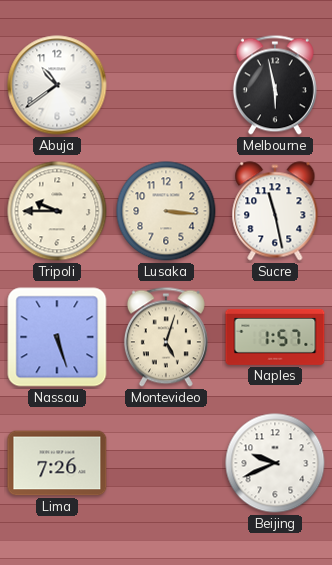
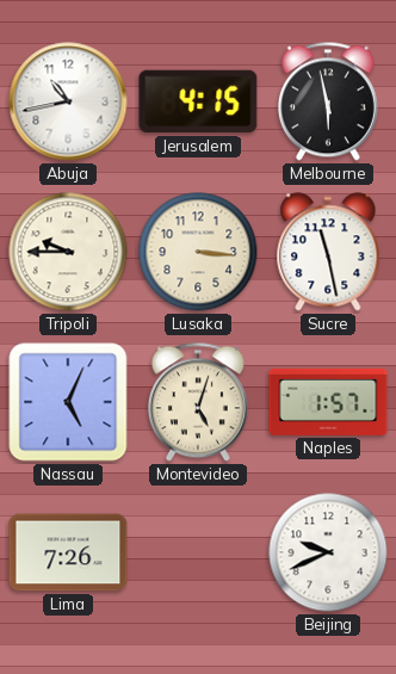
Abuja: 10:39 -> 10:43
Jerusalem: none -> 4:15
Nassau: 5:27 -> 5:04
